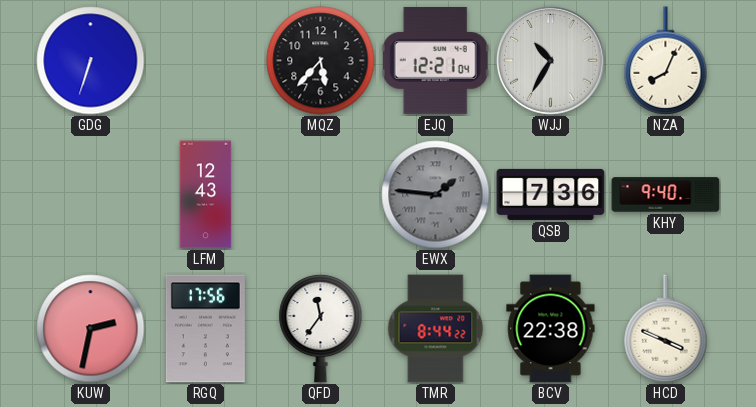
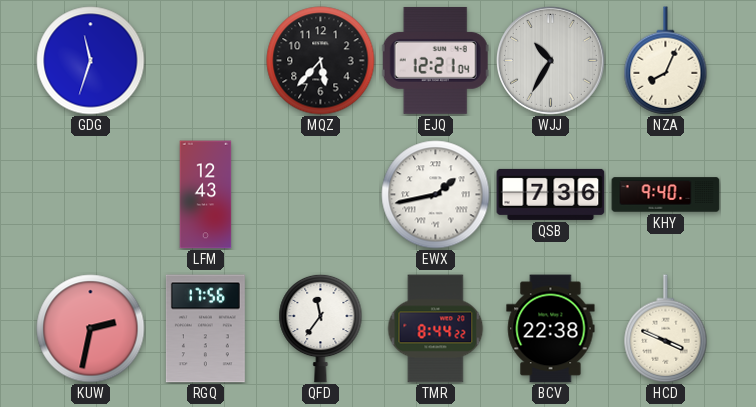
GDG: 6:33 -> 11:33
EWX: 1:46 -> 1:43
EWX dial: grey -> white
